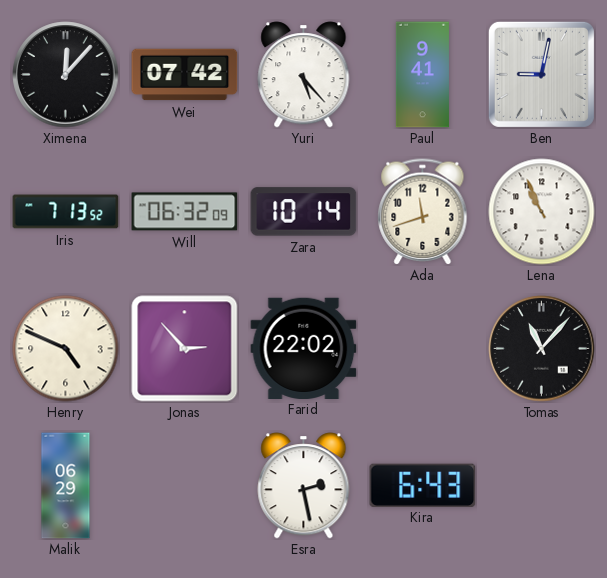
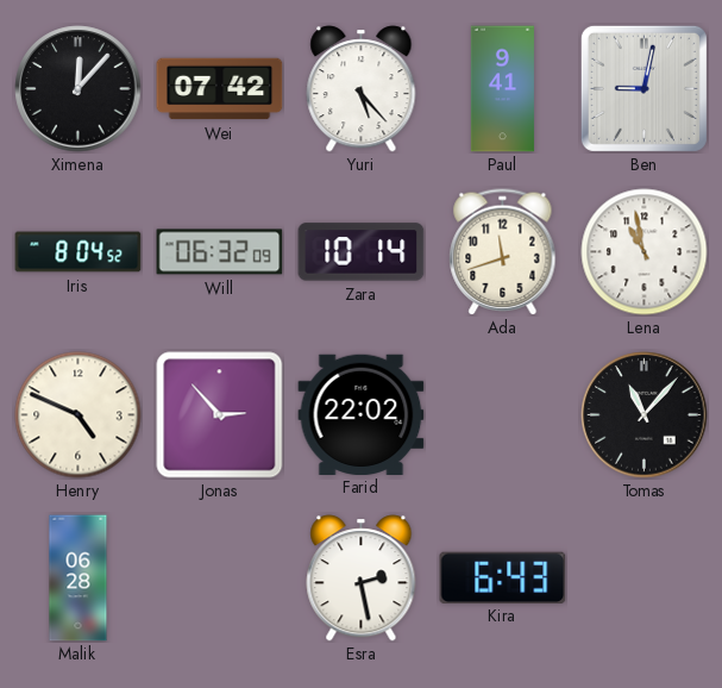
Iris: 7:13 -> 8:04
Lena: 10:56 -> 10:58
Malik: 06:29 -> 06:28
